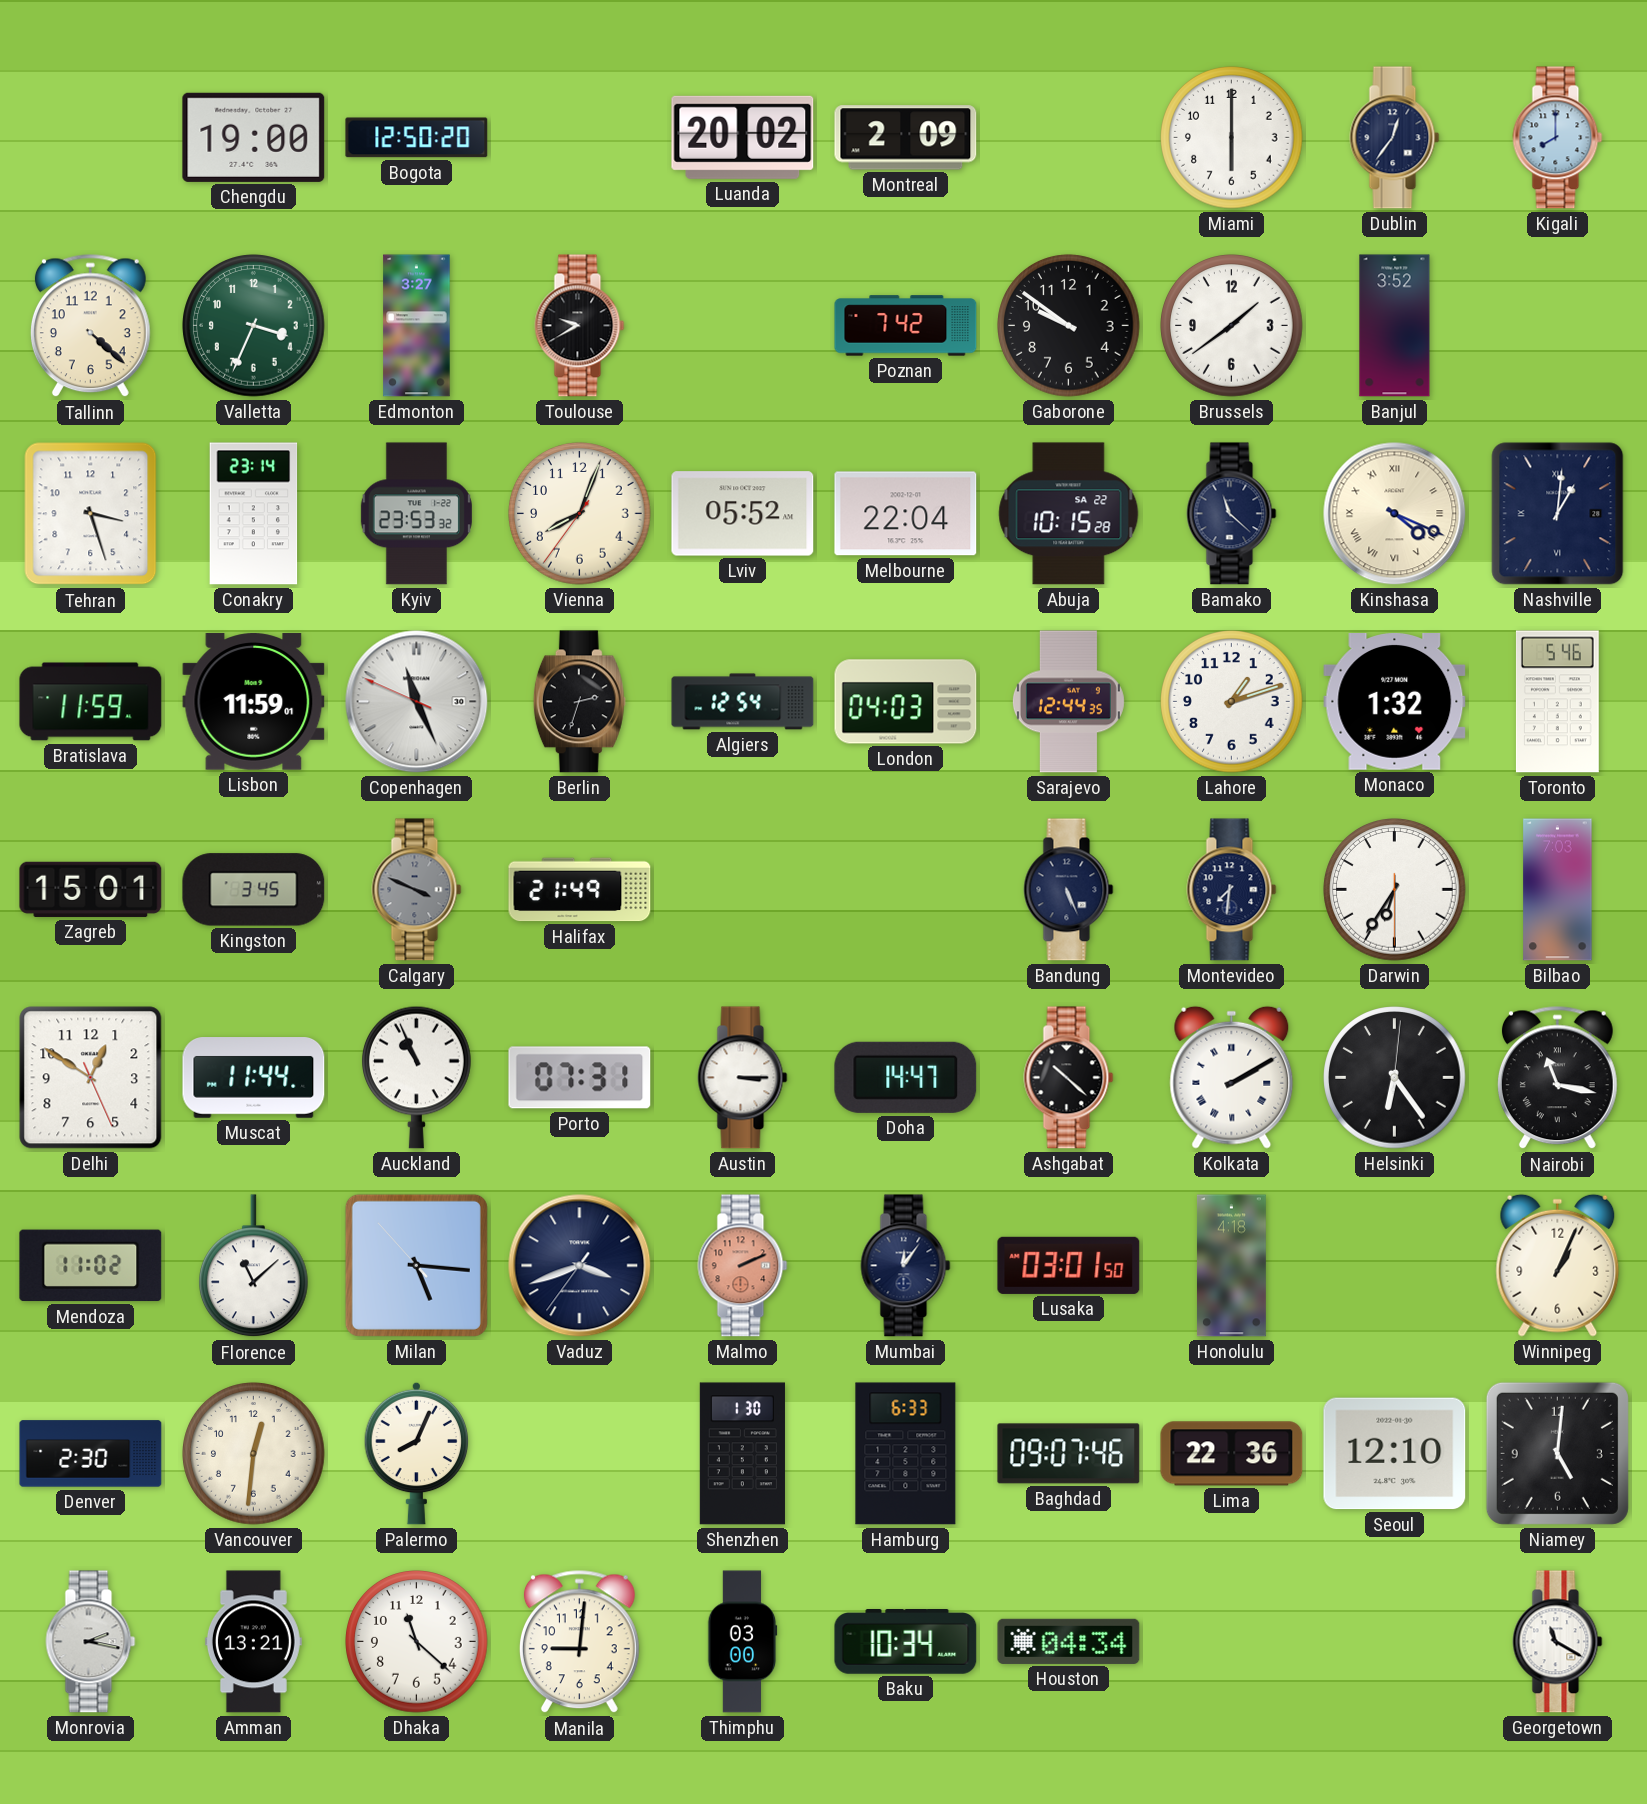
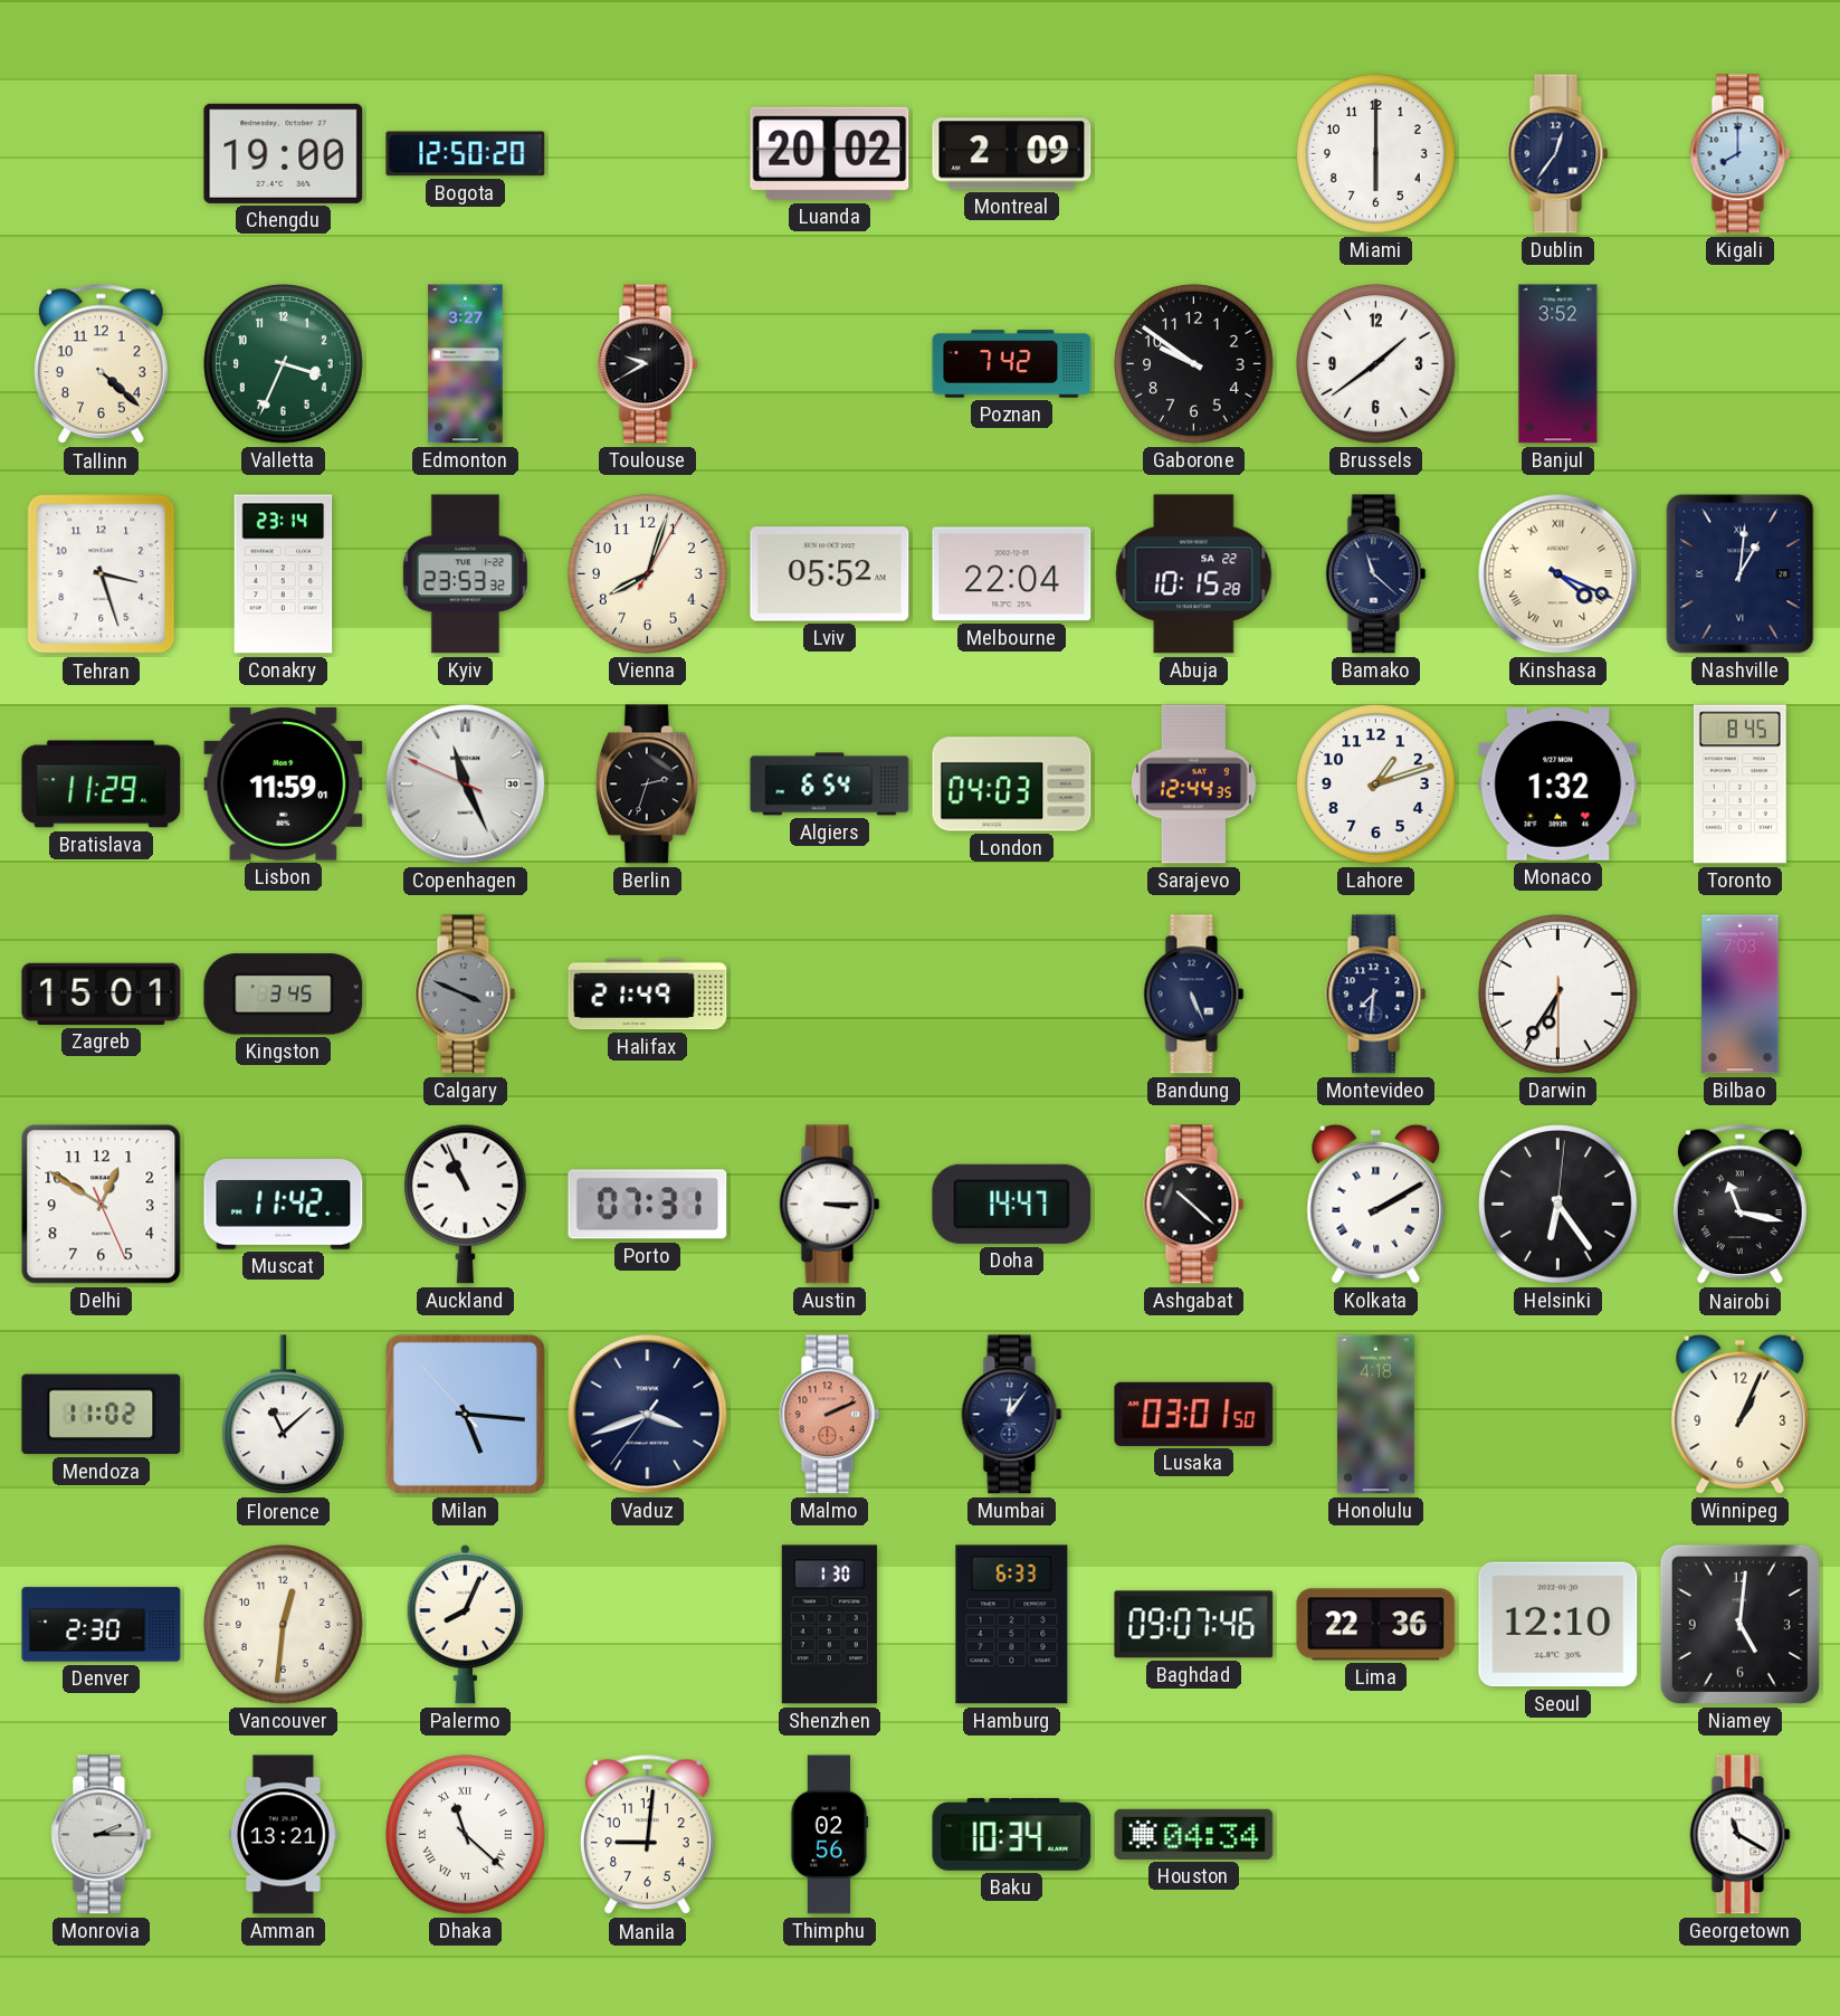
Vienna: 8:03:36 -> 8:03:05
Bratislava: 11:59 -> 11:29
Algiers: 12:54 -> 6:54
Toronto: 5:46 -> 8:45
Muscat: 11:44 -> 11:42
Monrovia: 2:17 -> 2:15
Dhaka numerals: Arabic -> Roman
Thimphu: 03:00 -> 02:56
